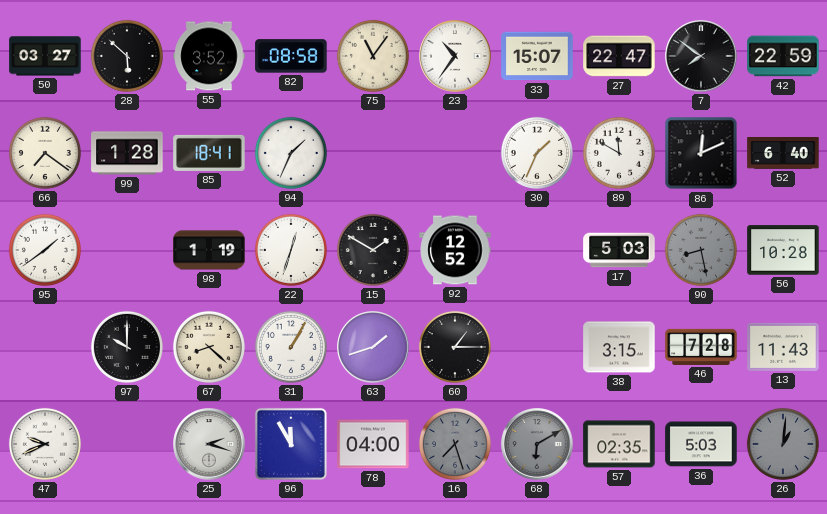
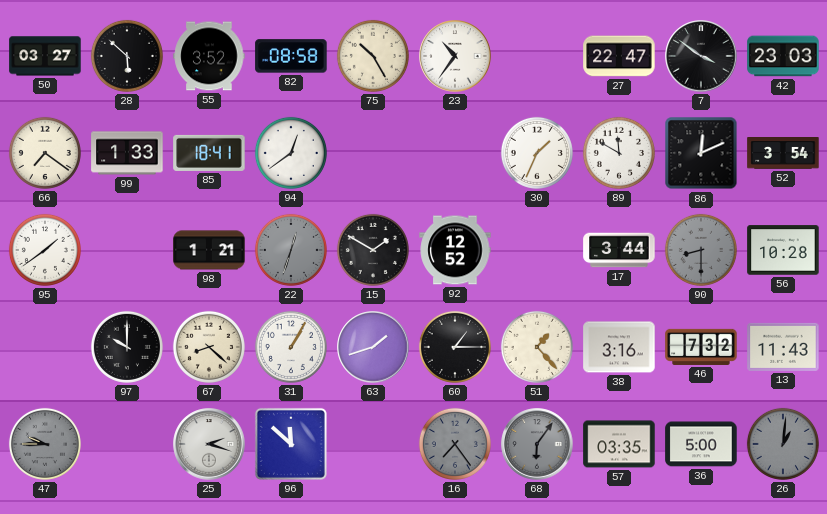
75: 11:06 -> 10:25
33: 15:07 -> none
7: 7:51 -> 3:51
42: 22:59 -> 23:03
99: 1:28 -> 1:33
94: 1:34 -> 12:39
52: 6:40 -> 3:54
98: 1:19 -> 1:21
22 dial: white -> grey
17: 5:03 -> 3:44
90: 8:28 -> 8:30
51: none -> 1:23
38: 3:15 -> 3:16
46: 7:28 -> 7:32
47: 9:41 -> 9:45
47 dial: white -> grey
96: 11:55 -> 11:52
78: 04:00 -> none
16: 7:27 -> 7:24
68: 6:10 -> 6:06
57: 02:35 -> 03:35
36: 5:03 -> 5:00
